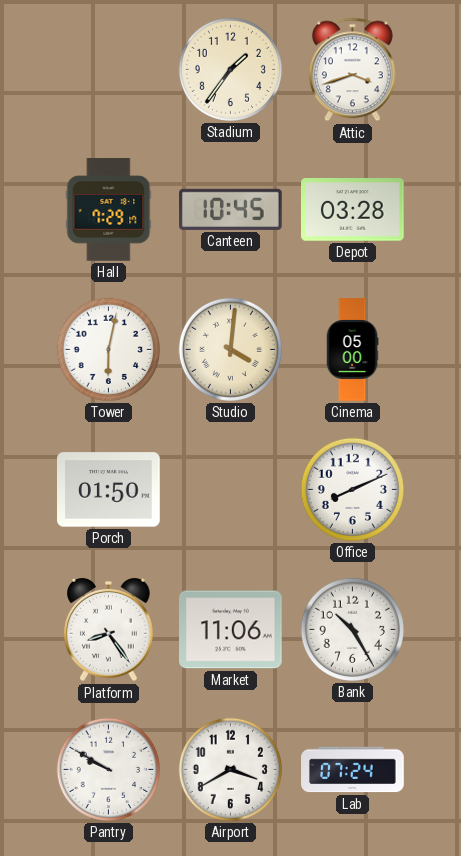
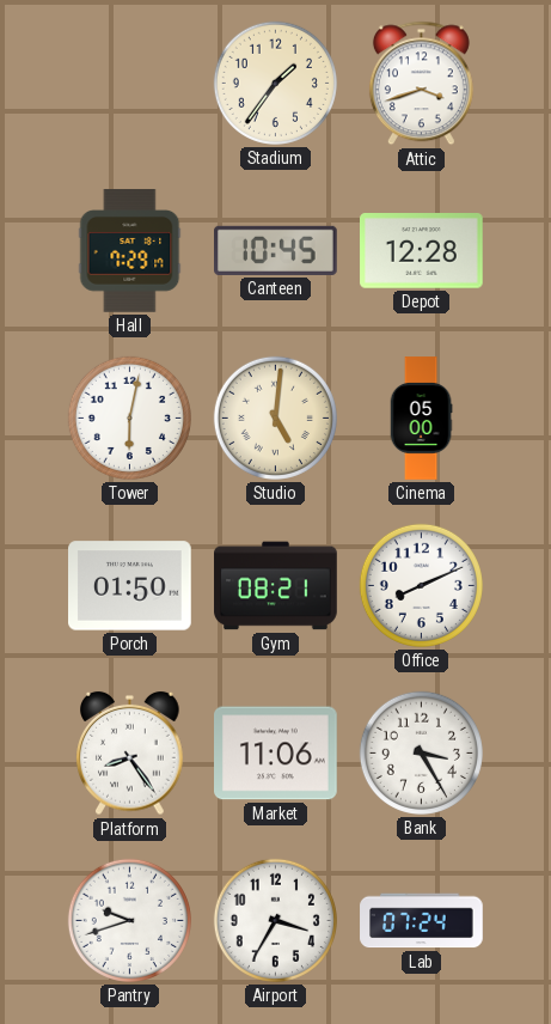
Depot: 03:28 -> 12:28
Studio: 4:01 -> 5:01
Gym: none -> 08:21
Bank: 10:25 -> 3:25
Pantry: 9:50 -> 9:42
Airport: 3:40 -> 3:35
